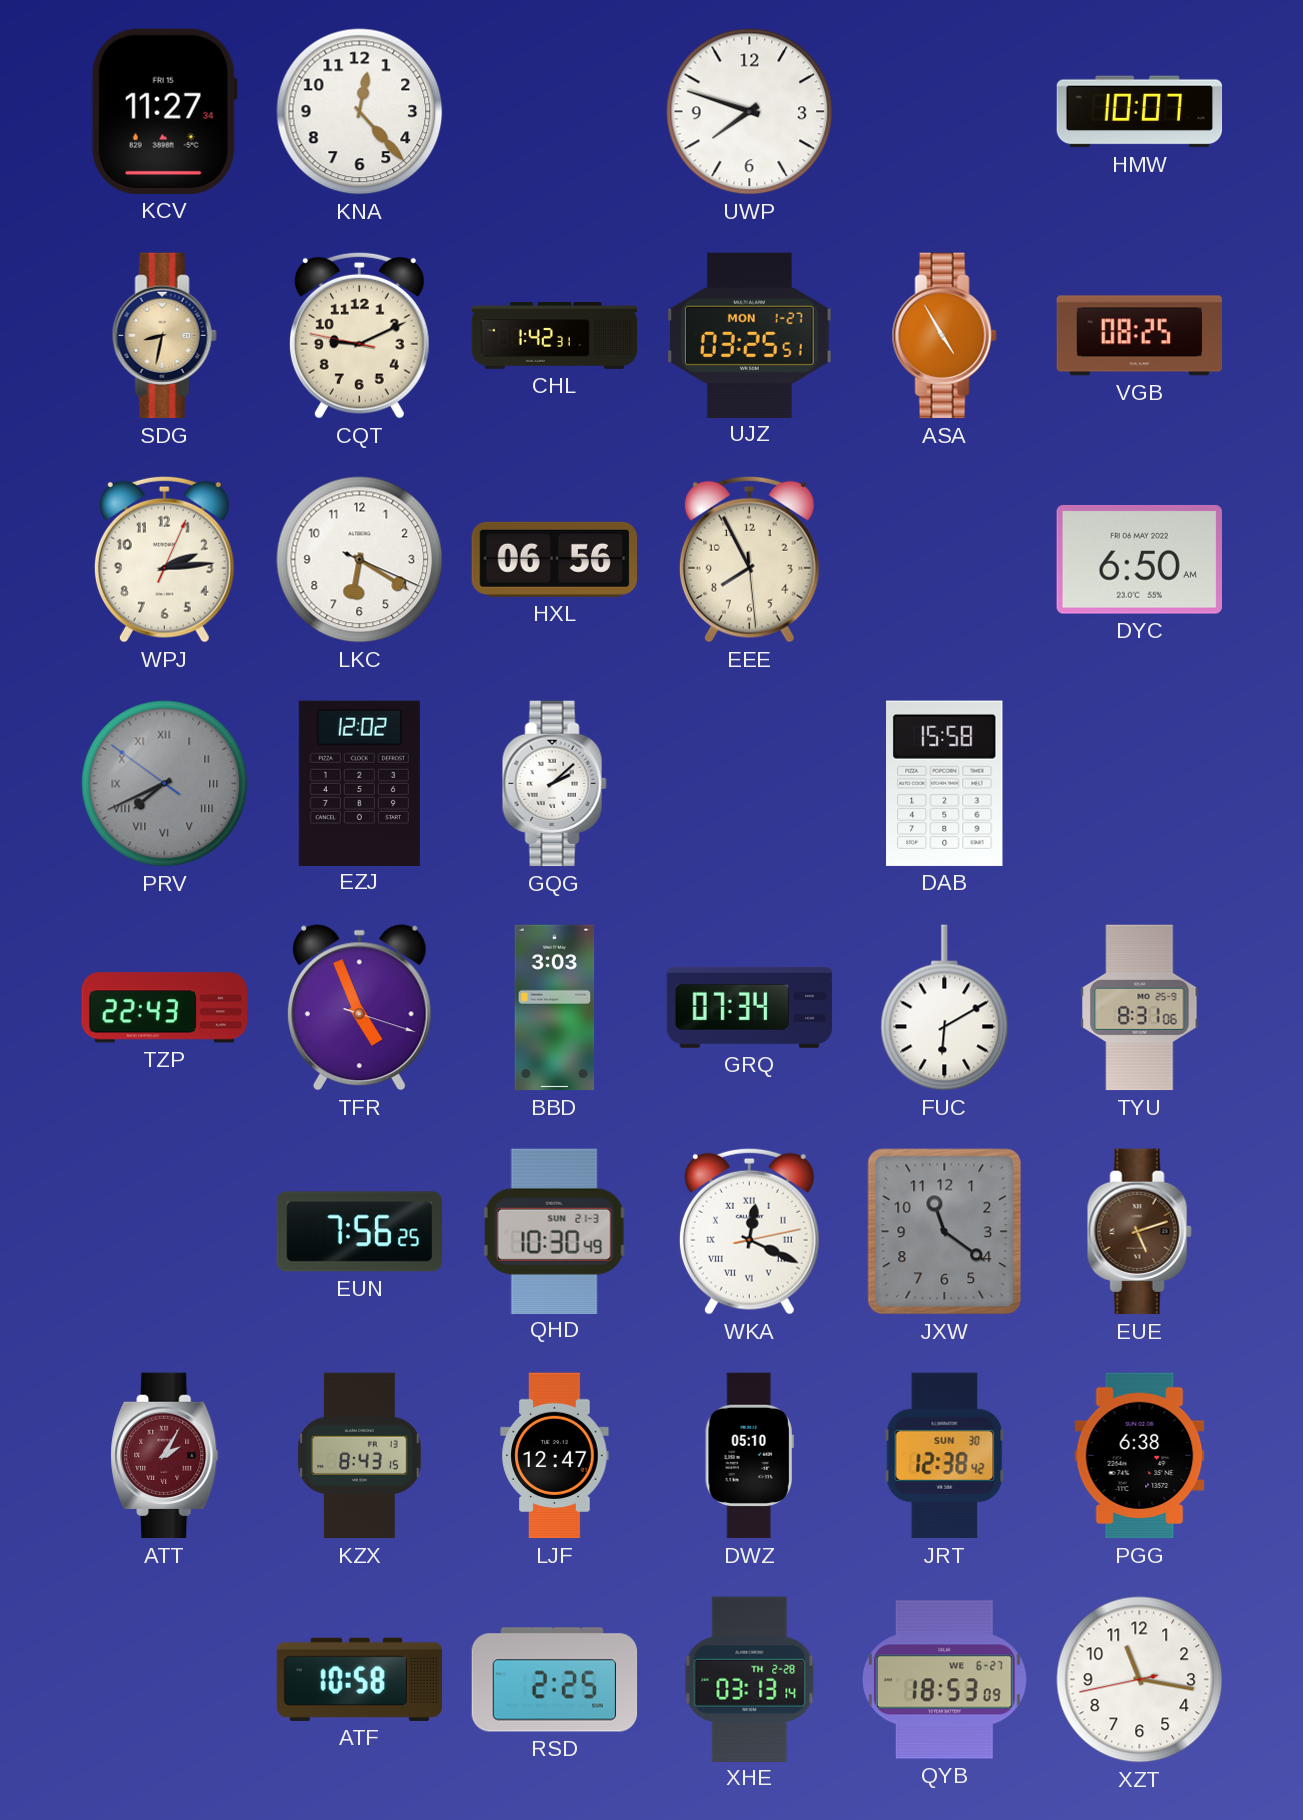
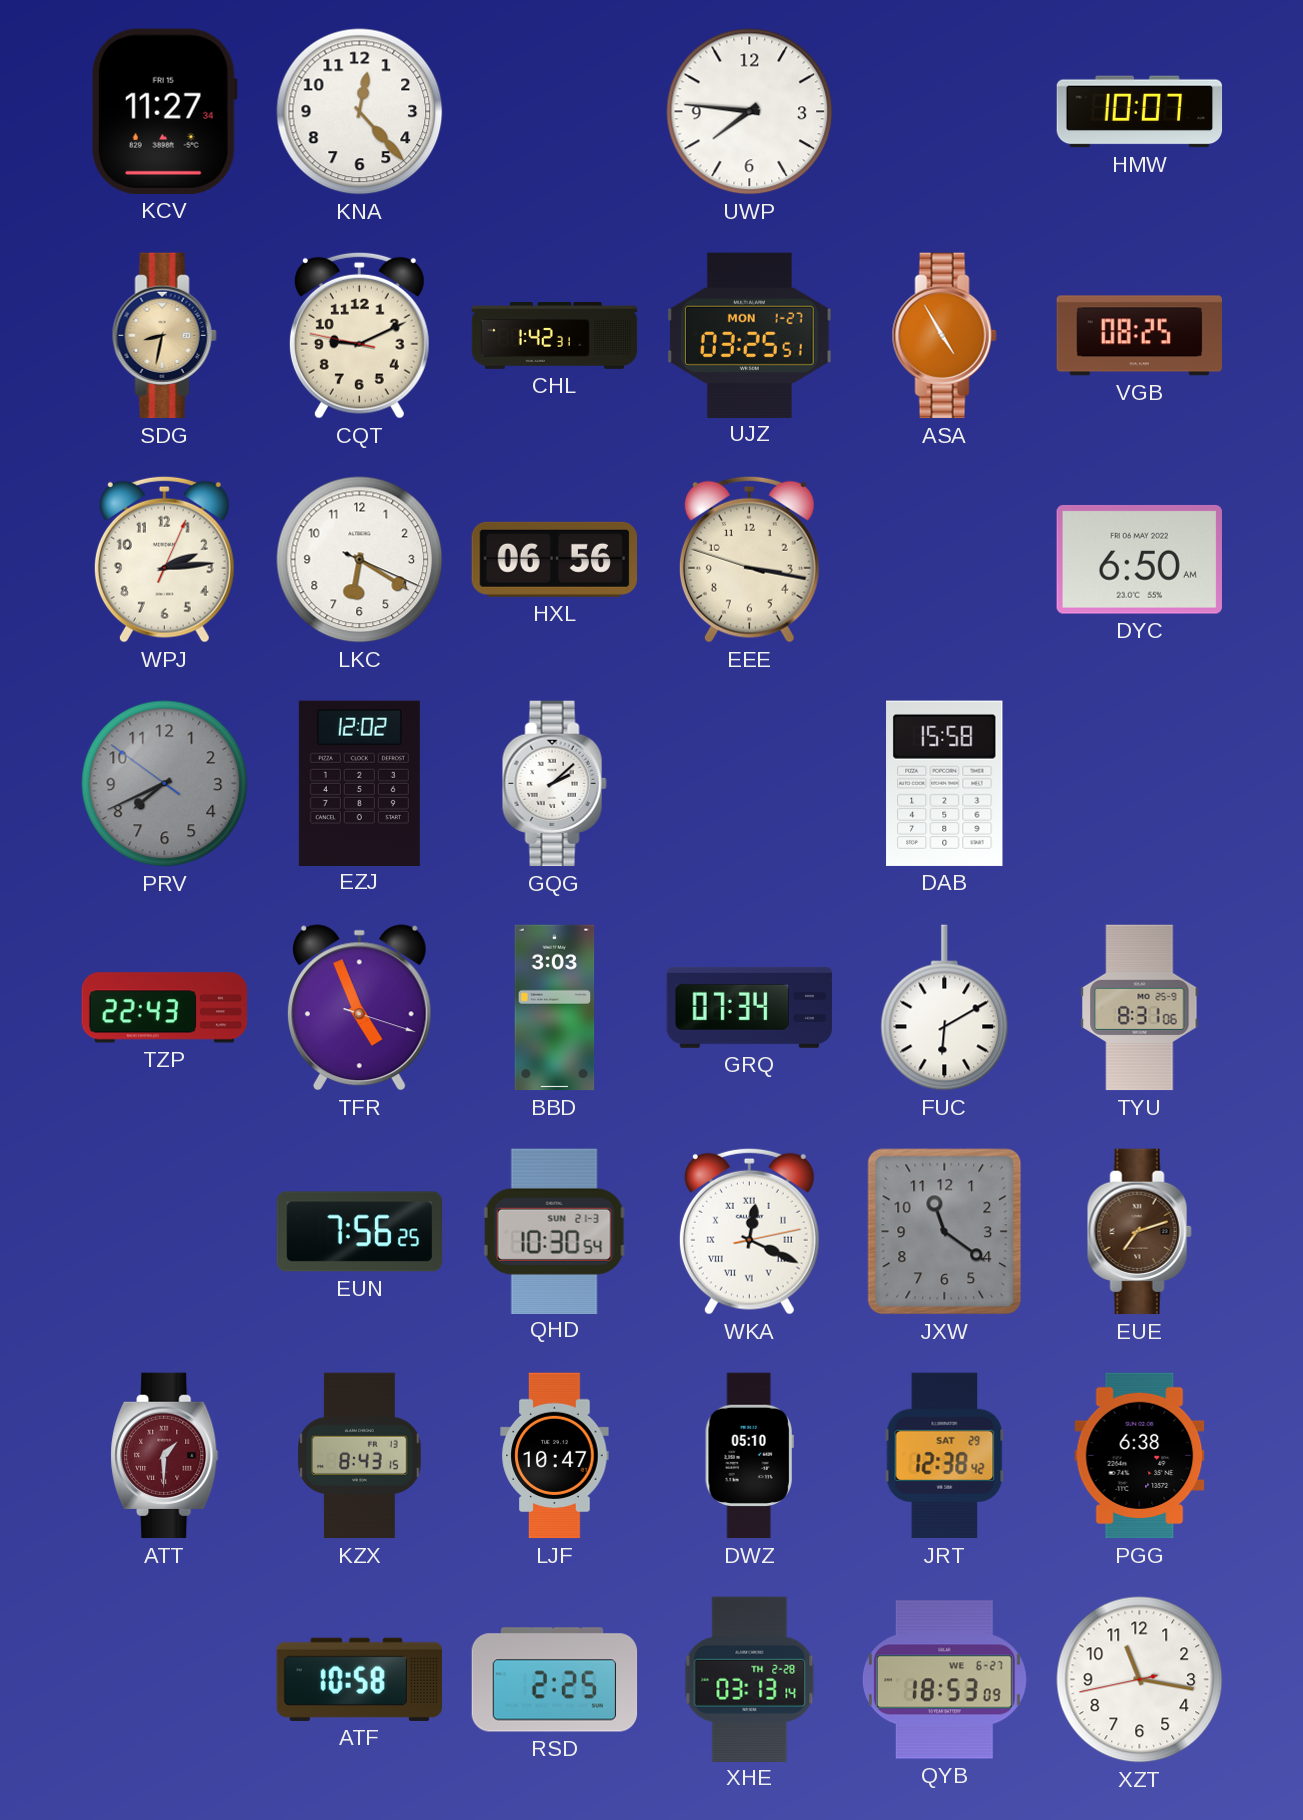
UWP: 7:48 -> 7:46
EEE: 7:55 -> 3:16
PRV numerals: Roman -> Arabic
QHD: 10:30:49 -> 10:30:54
EUE: 5:12 -> 7:12
ATT: 2:05 -> 1:30
LJF: 12:47 -> 10:47
JRT date: SUN 30 -> SAT 29
